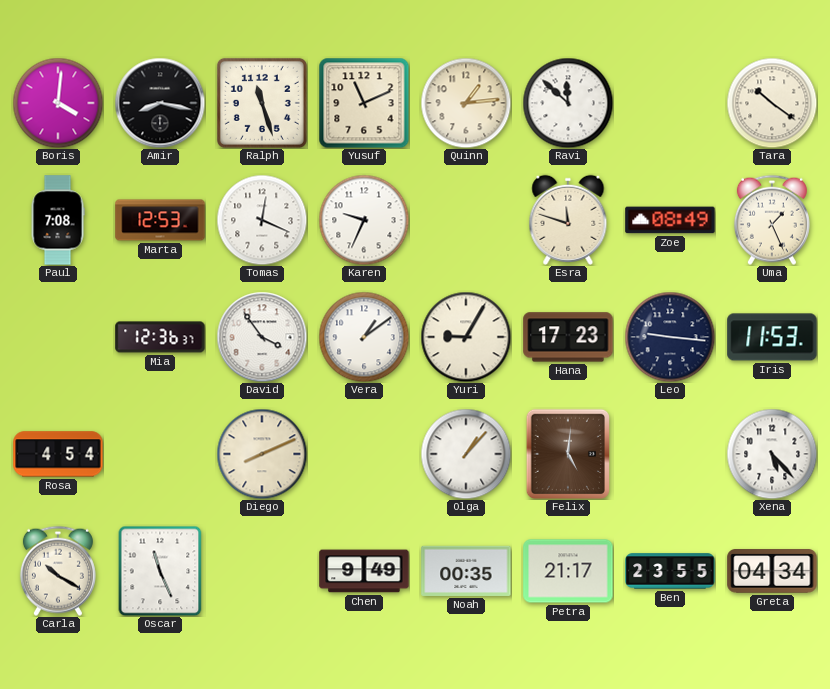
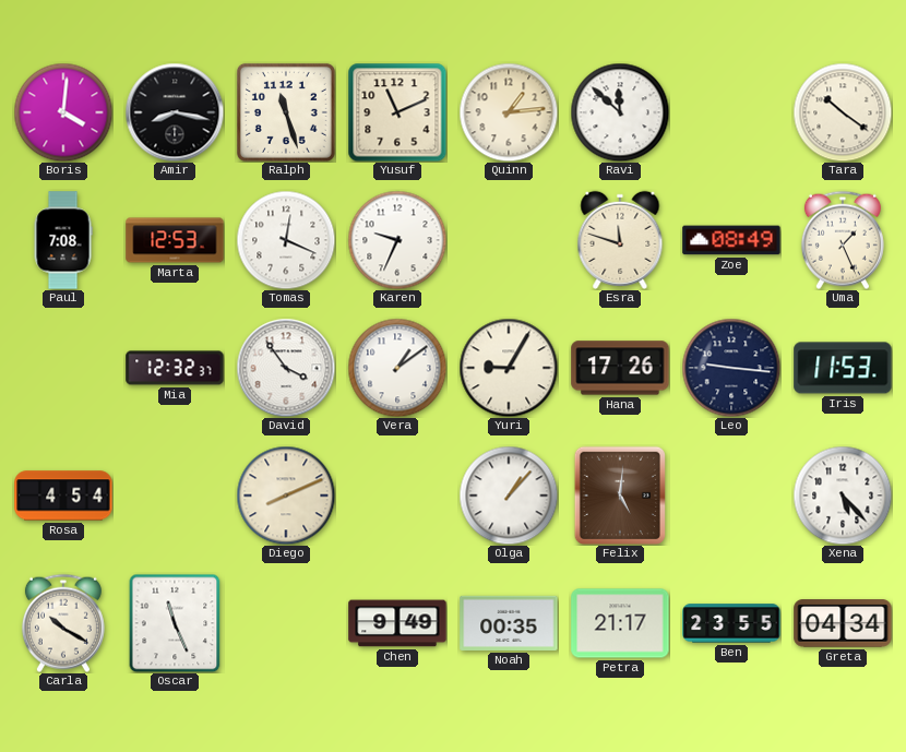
Mia: 12:36 -> 12:32
Hana: 17:23 -> 17:26
